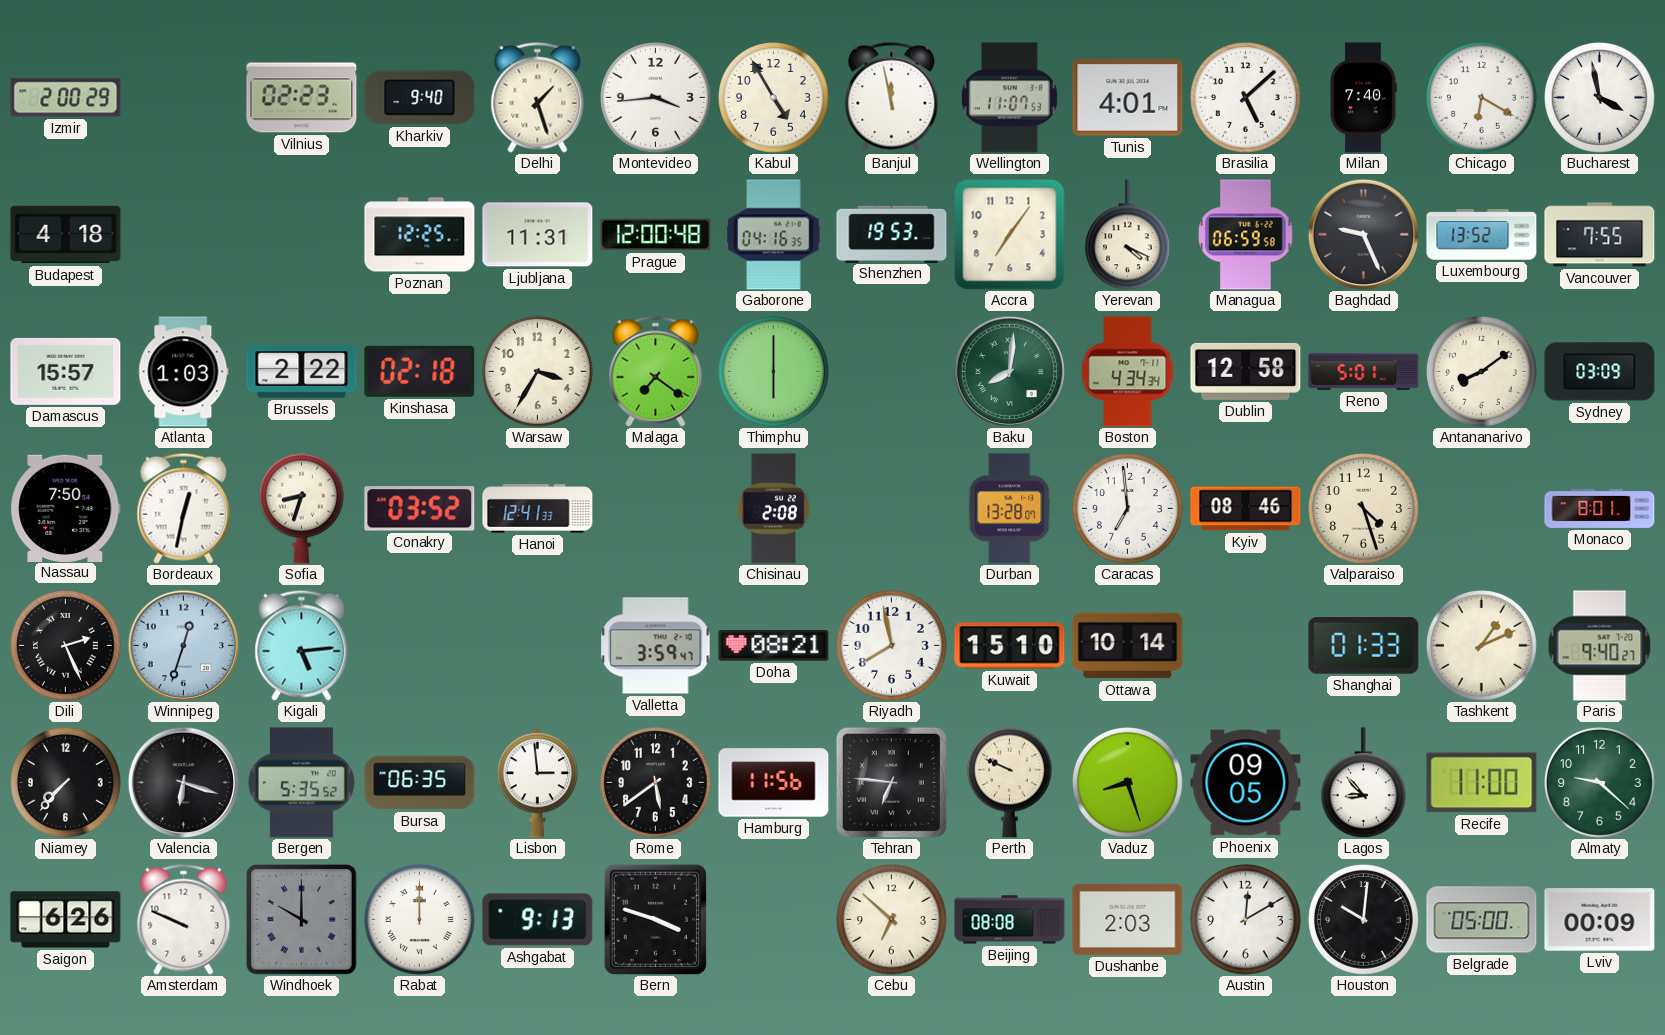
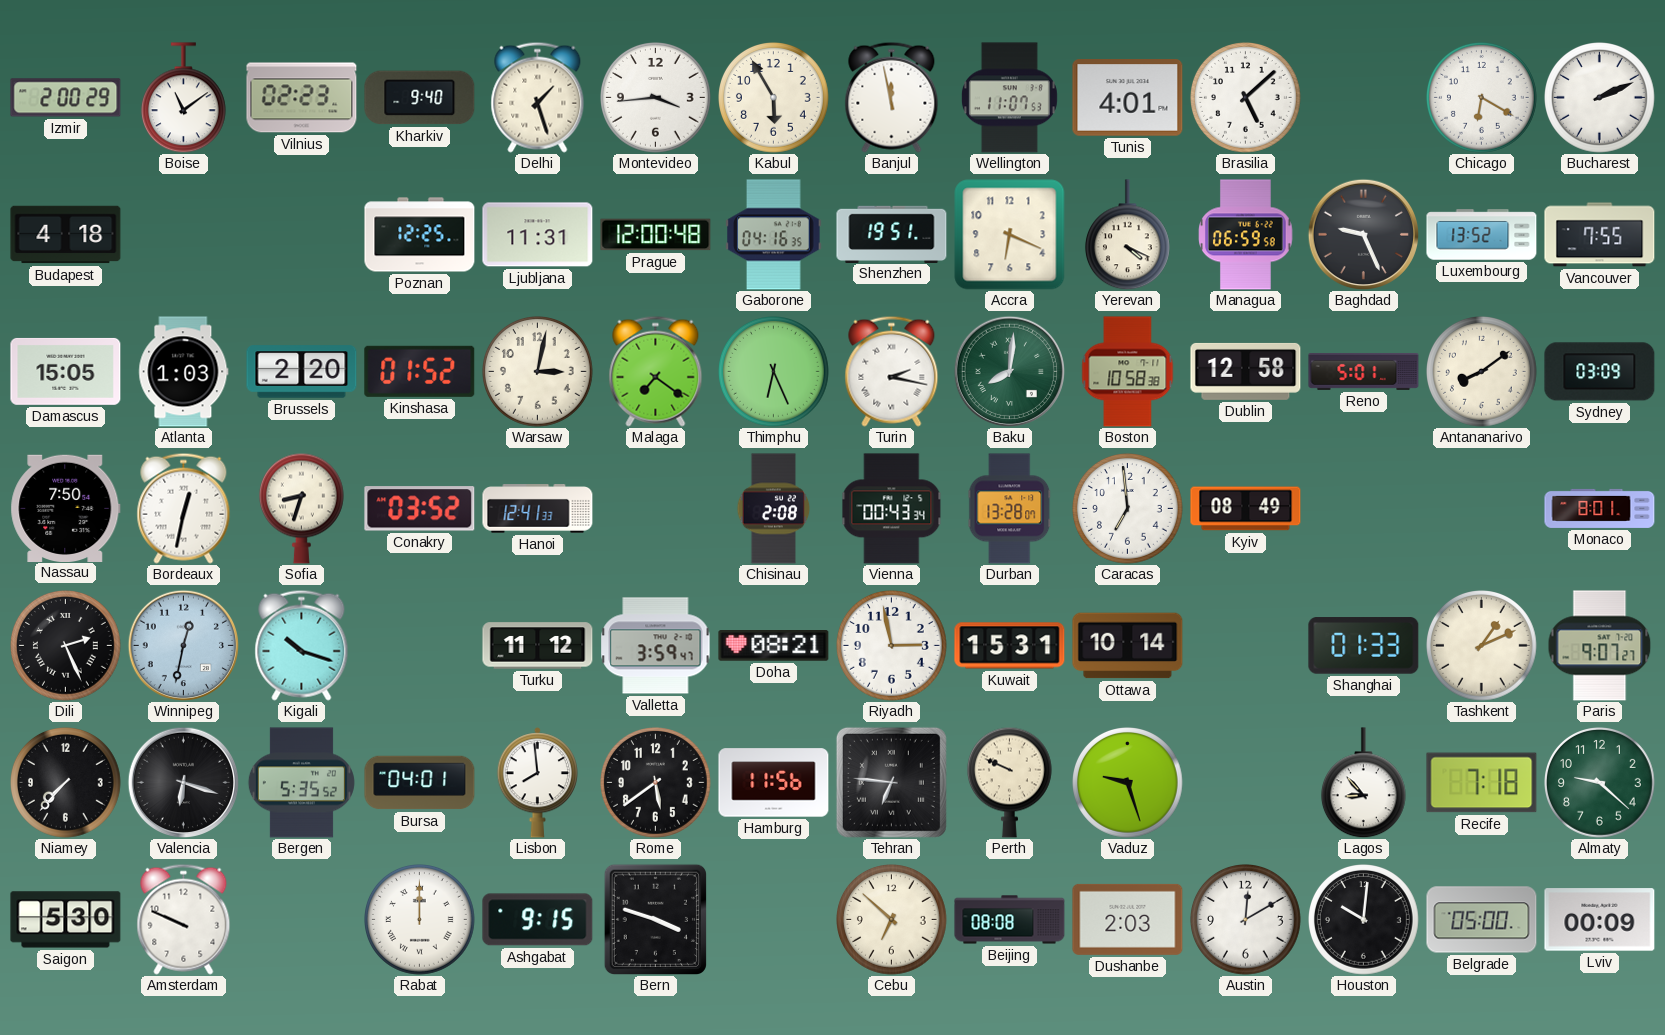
Boise: none -> 11:09
Kabul: 4:55 -> 5:55
Milan: 7:40 -> none
Bucharest: 3:58 -> 2:11
Shenzhen: 19:53 -> 19:51
Accra: 7:06 -> 6:19
Damascus: 15:57 -> 15:05
Brussels: 2:22 -> 2:20
Kinshasa: 02:18 -> 01:52
Warsaw: 3:35 -> 3:02
Thimphu: 6:00 -> 6:26
Turin: none -> 2:17
Boston: 4:34 -> 10:58
Vienna: none -> 00:43
Kyiv: 08:46 -> 08:49
Valparaiso: 4:27 -> none
Winnipeg: 12:33 -> 12:32
Kigali: 5:14 -> 10:18
Turku: none -> 11:12
Riyadh: 7:58 -> 2:58
Kuwait: 15:10 -> 15:31
Paris: 9:40 -> 9:07
Bursa: 06:35 -> 04:01
Lisbon: 2:59 -> 7:59
Vaduz: 8:27 -> 9:27
Phoenix: 09:05 -> none
Recife: 11:00 -> 7:18
Saigon: 6:26 -> 5:30
Windhoek: 10:00 -> none
Ashgabat: 9:13 -> 9:15
